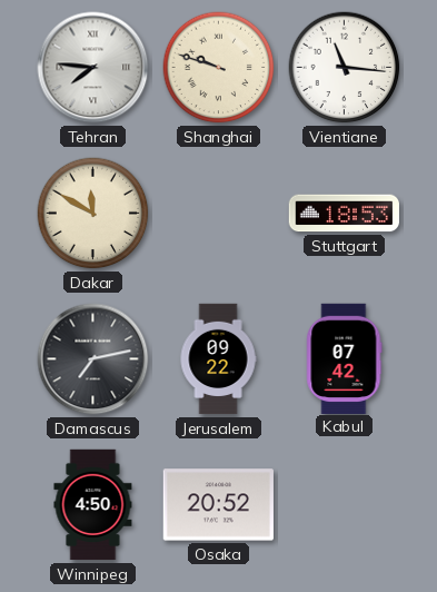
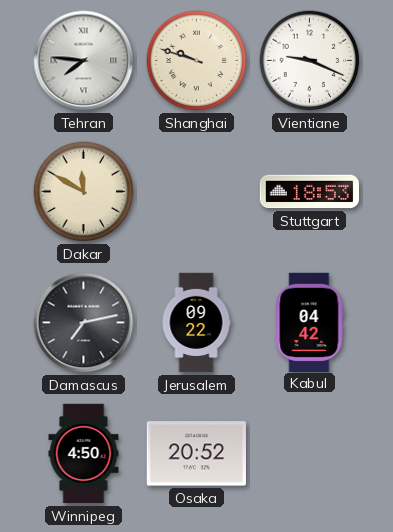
Vientiane: 11:16 -> 9:19
Kabul: 07:42 -> 04:42
